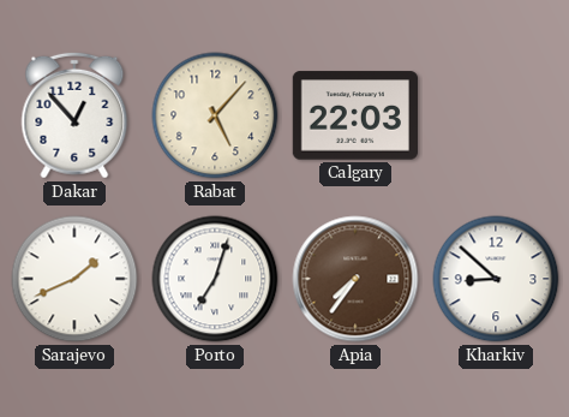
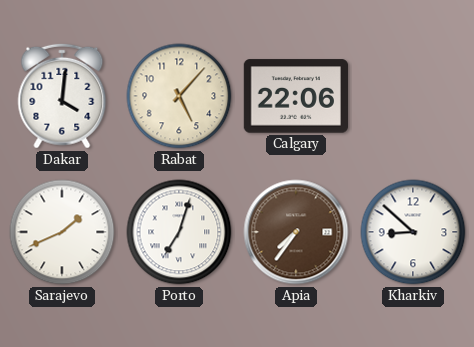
Dakar: 12:53 -> 4:01
Calgary: 22:03 -> 22:06
